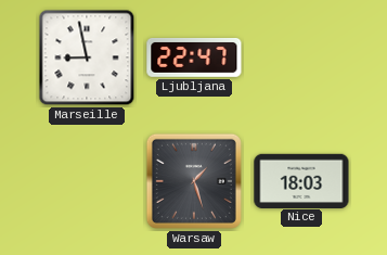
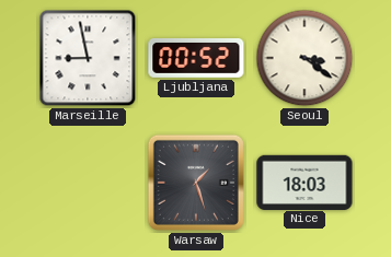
Ljubljana: 22:47 -> 00:52
Seoul: none -> 3:21
